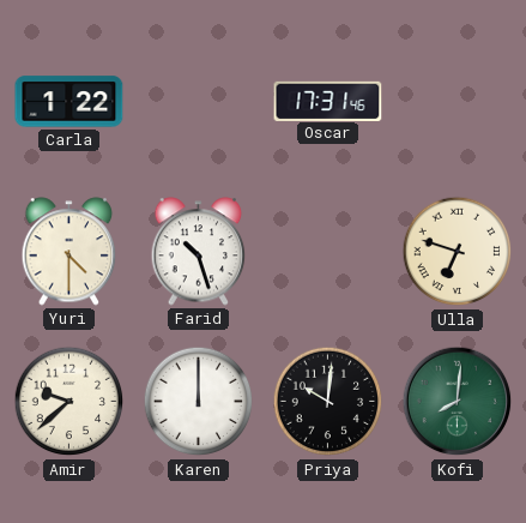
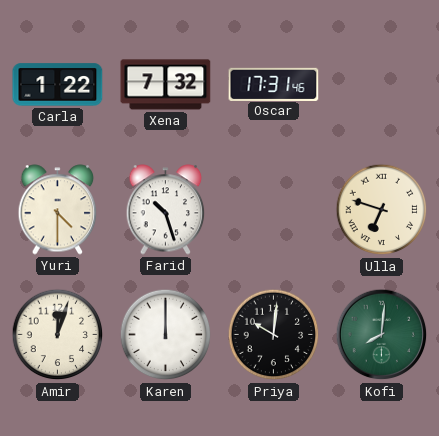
Xena: none -> 7:32
Amir: 9:38 -> 12:03
